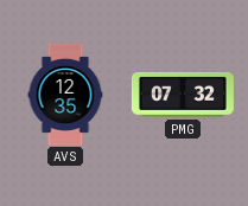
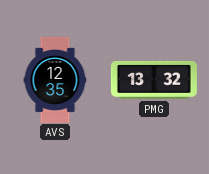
PMG: 07:32 -> 13:32
